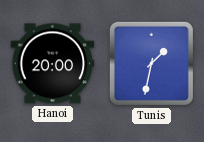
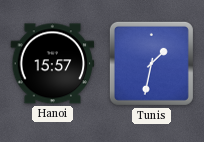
Hanoi: 20:00 -> 15:57
